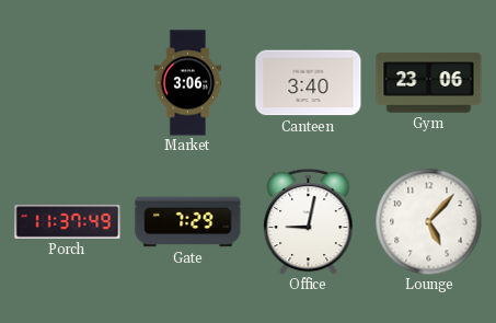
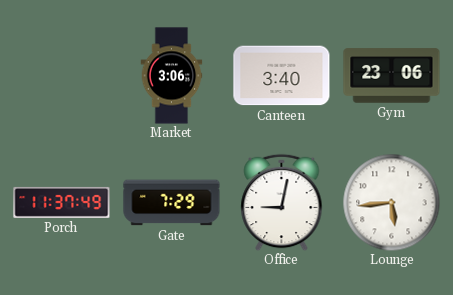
Lounge: 5:07 -> 5:44
